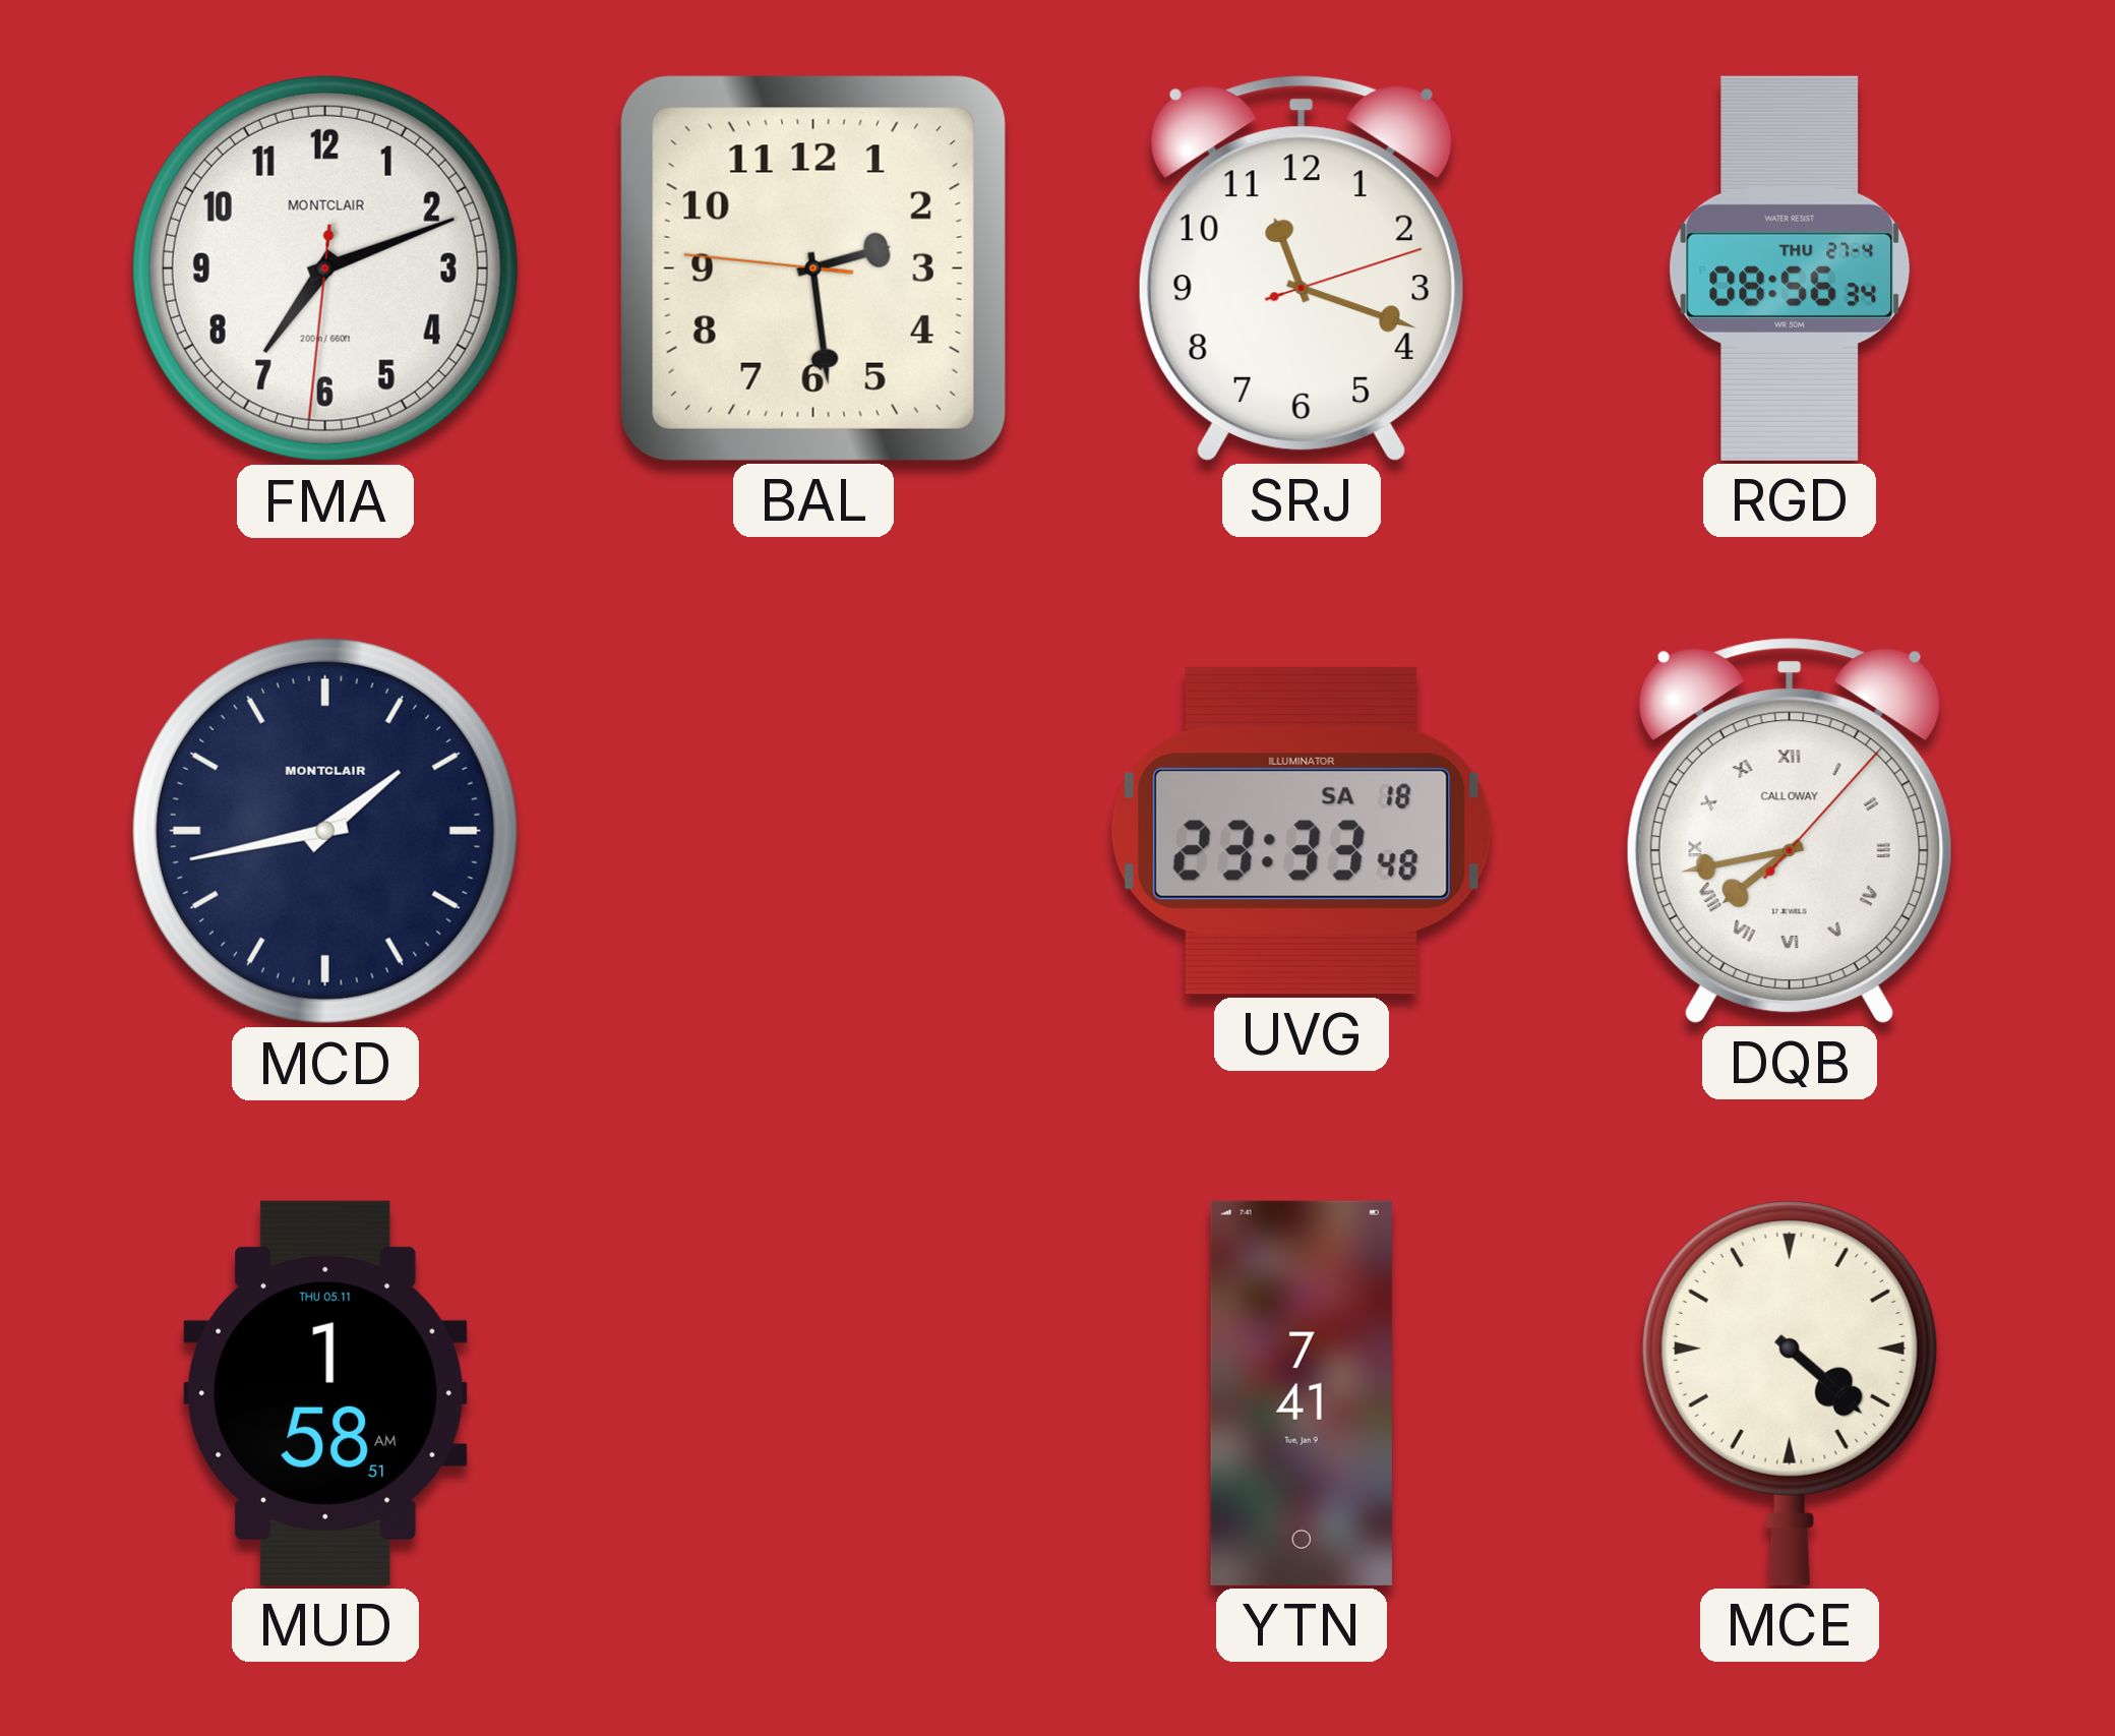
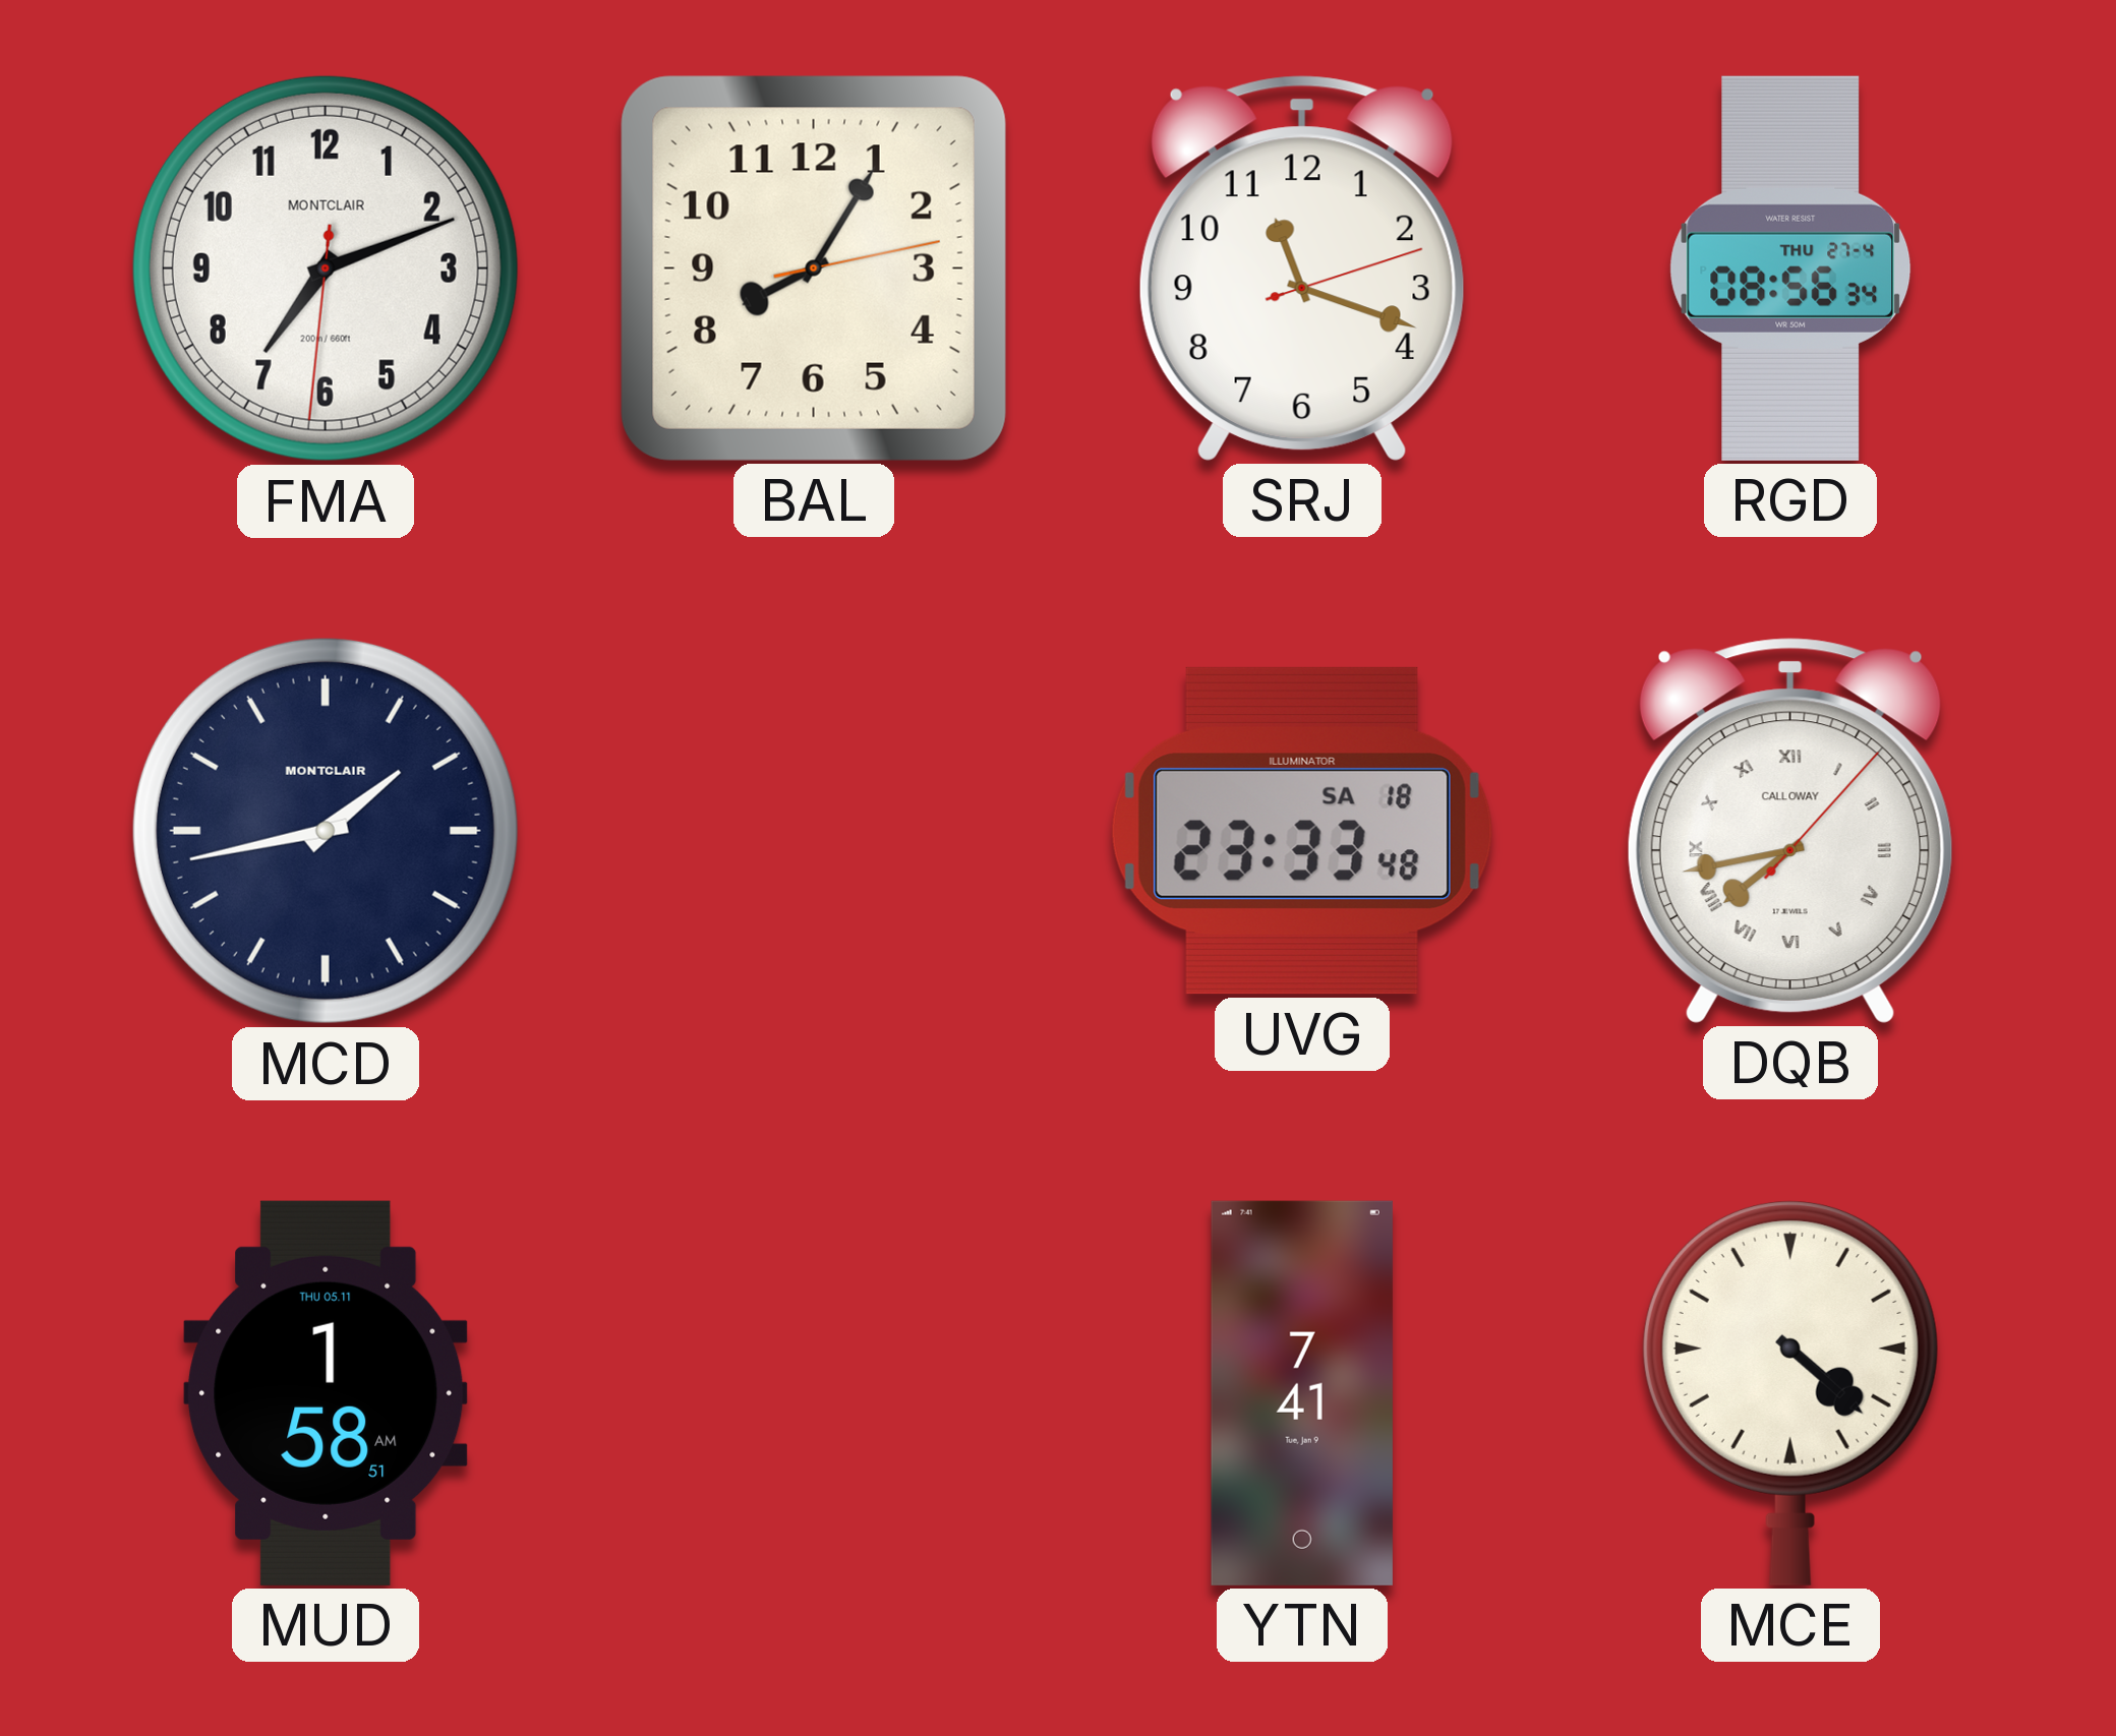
BAL: 2:28 -> 8:05
